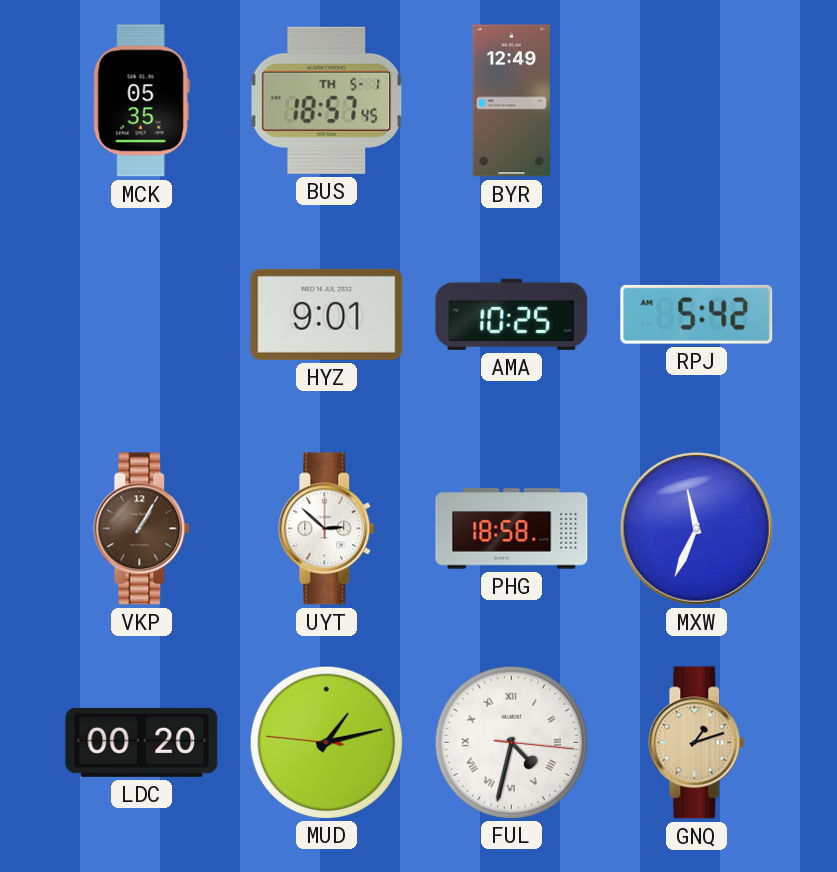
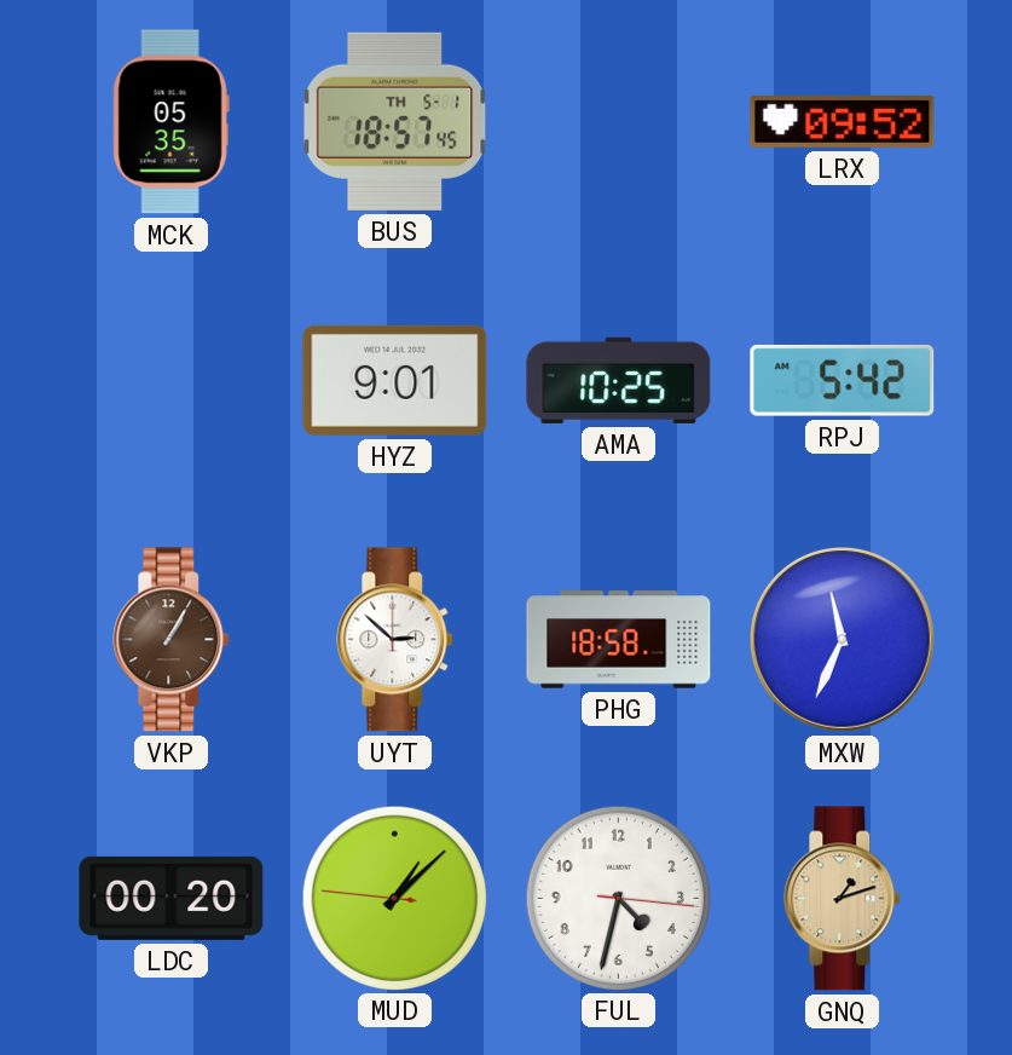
BYR: 12:49 -> none
LRX: none -> 09:52
MUD: 1:12 -> 1:07
FUL numerals: Roman -> Arabic
